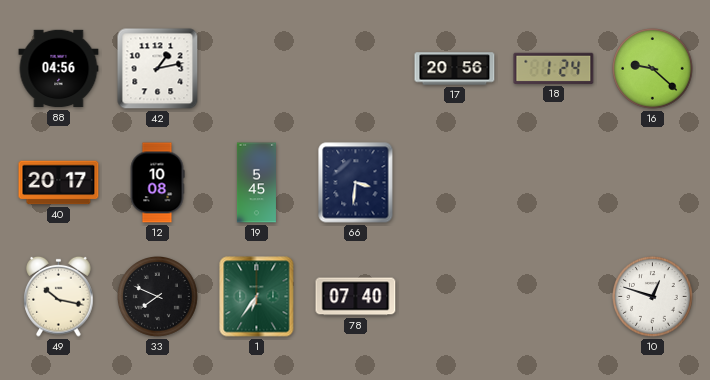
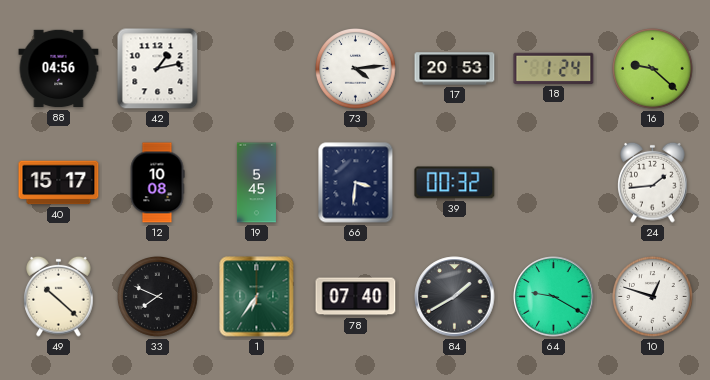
73: none -> 4:14
17: 20:56 -> 20:53
40: 20:17 -> 15:17
39: none -> 00:32
24: none -> 1:44
49: 10:17 -> 10:22
84: none -> 1:40
64: none -> 9:20
